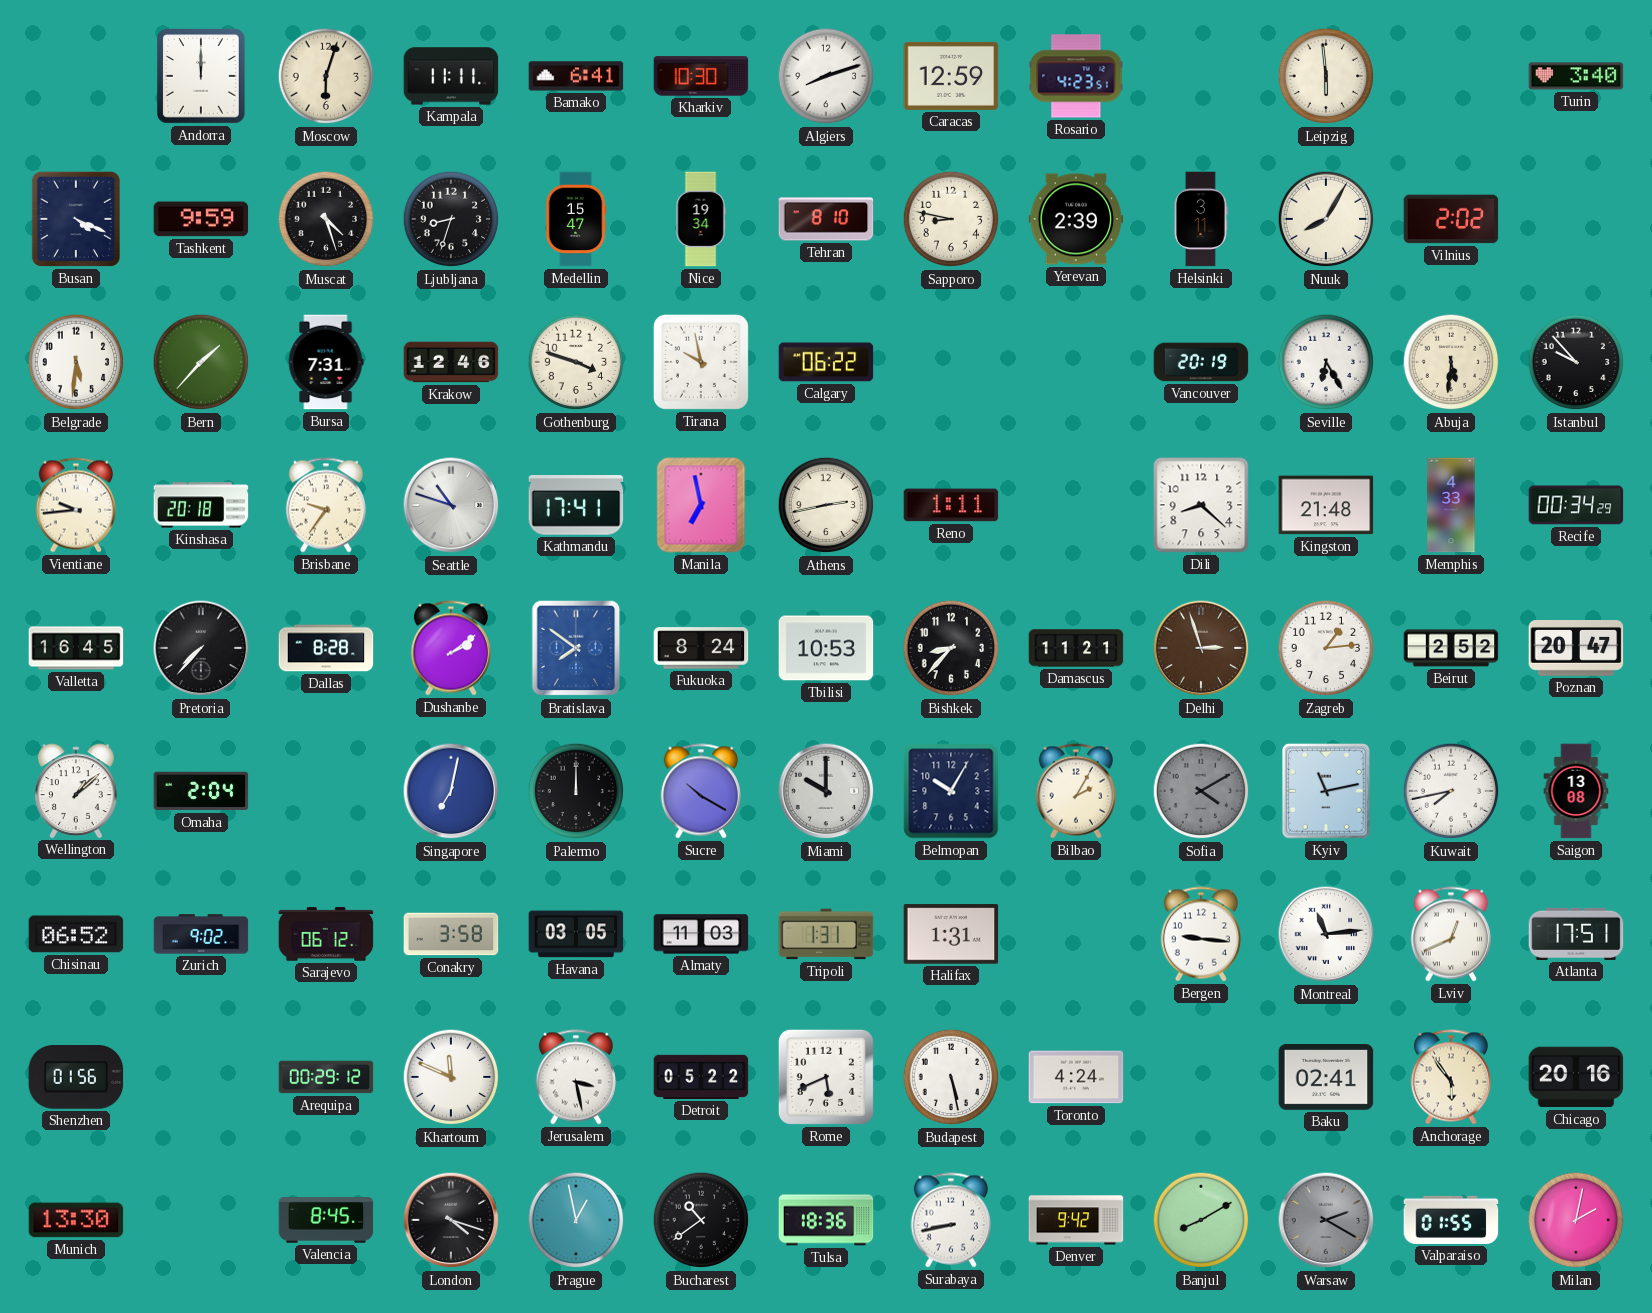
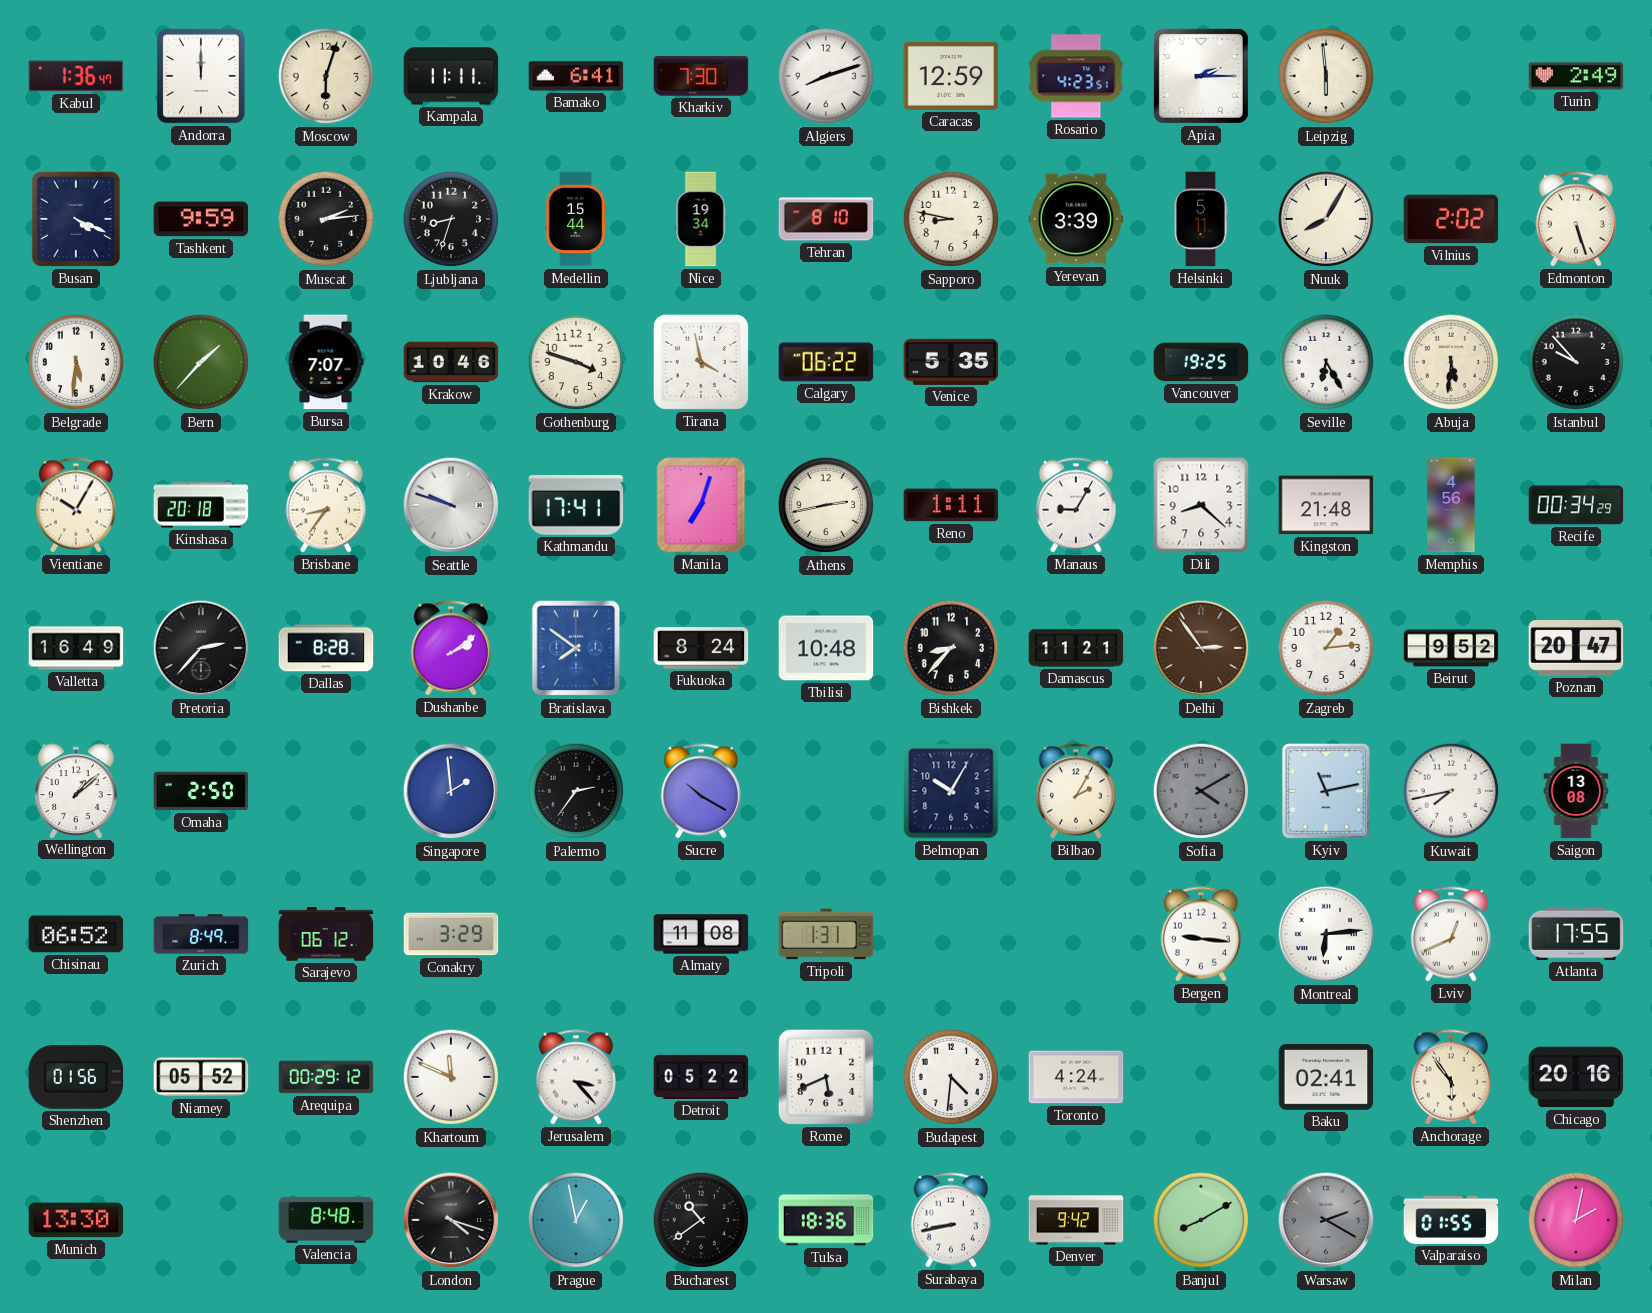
Kabul: none -> 1:36
Kharkiv: 10:30 -> 7:30
Apia: none -> 2:15
Turin: 3:40 -> 2:49
Muscat: 4:27 -> 2:14
Medellin: 15:47 -> 15:44
Yerevan: 2:39 -> 3:39
Helsinki: 3:11 -> 5:11
Edmonton: none -> 5:27
Bursa: 7:31 -> 7:07
Krakow: 12:46 -> 10:46
Tirana: 9:58 -> 3:58
Venice: none -> 5:35
Vancouver: 20:19 -> 19:25
Vientiane: 9:44 -> 10:05
Brisbane: 9:36 -> 8:36
Seattle: 10:48 -> 9:48
Manila: 6:58 -> 7:03
Manaus: none -> 9:05
Memphis: 4:33 -> 4:56
Valletta: 16:45 -> 16:49
Pretoria: 7:37 -> 2:37
Tbilisi: 10:53 -> 10:48
Delhi: 2:57 -> 2:54
Beirut: 2:52 -> 9:52
Omaha: 2:04 -> 2:50
Singapore: 7:02 -> 1:59
Palermo: 12:00 -> 2:36
Miami: 10:00 -> none
Zurich: 9:02 -> 8:49
Conakry: 3:58 -> 3:29
Havana: 03:05 -> none
Almaty: 11:03 -> 11:08
Halifax: 1:31 -> none
Montreal: 11:14 -> 6:14
Atlanta: 17:51 -> 17:55
Niamey: none -> 05:52
Jerusalem: 3:28 -> 3:23
Budapest: 5:28 -> 4:31
Valencia: 8:45 -> 8:48
